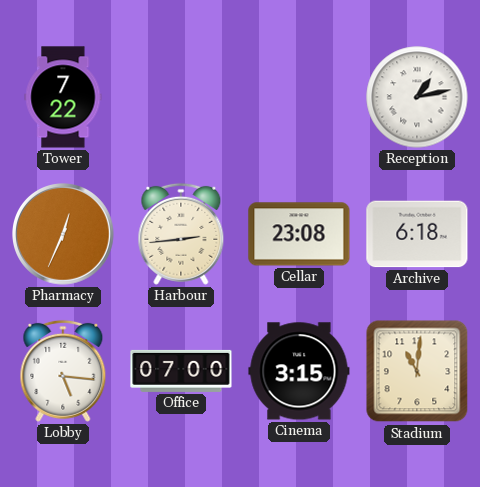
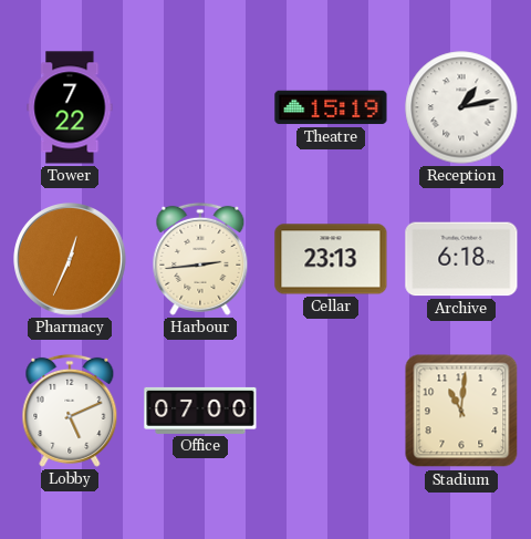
Theatre: none -> 15:19
Cellar: 23:08 -> 23:13
Lobby: 5:16 -> 5:11
Cinema: 3:15 -> none
